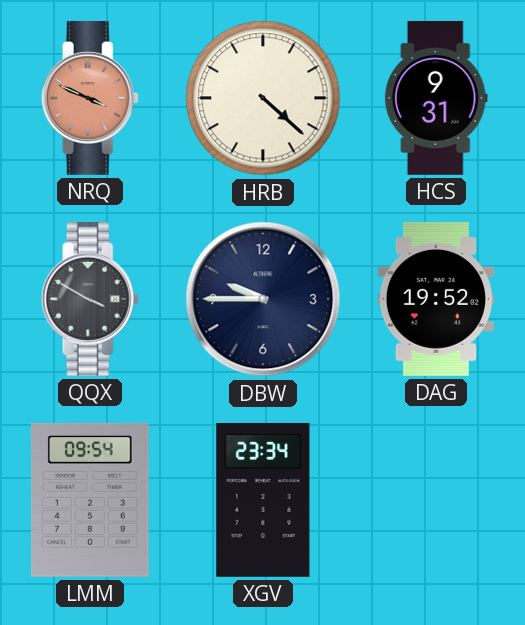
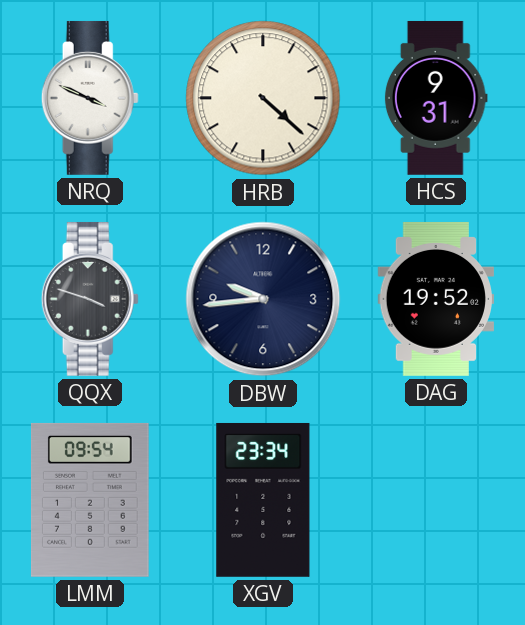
NRQ dial: salmon -> white
QQX: 3:50 -> 3:48
DBW: 9:45 -> 9:44
